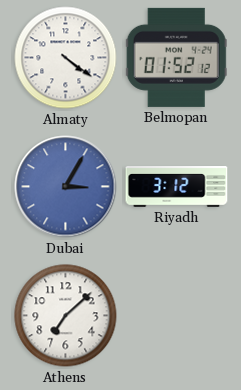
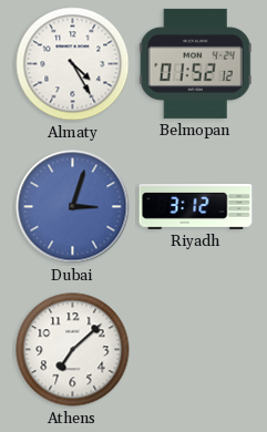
Almaty: 4:21 -> 4:25
Dubai: 3:05 -> 3:03
